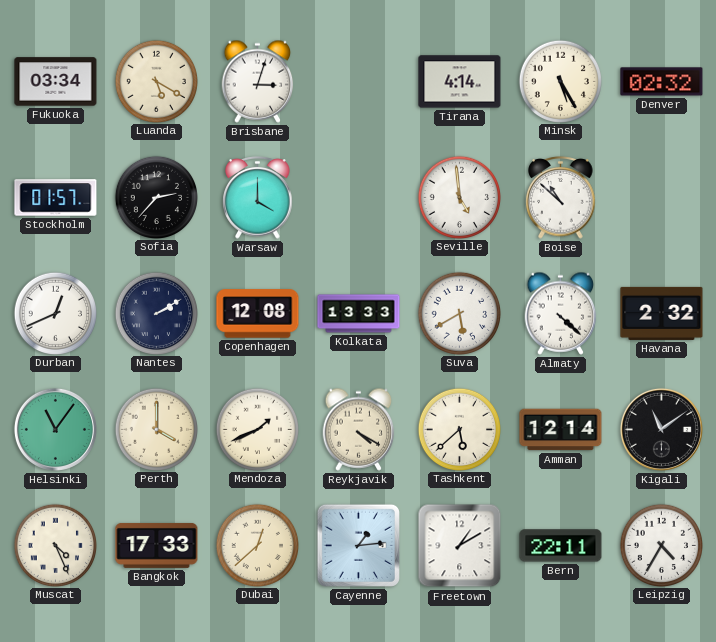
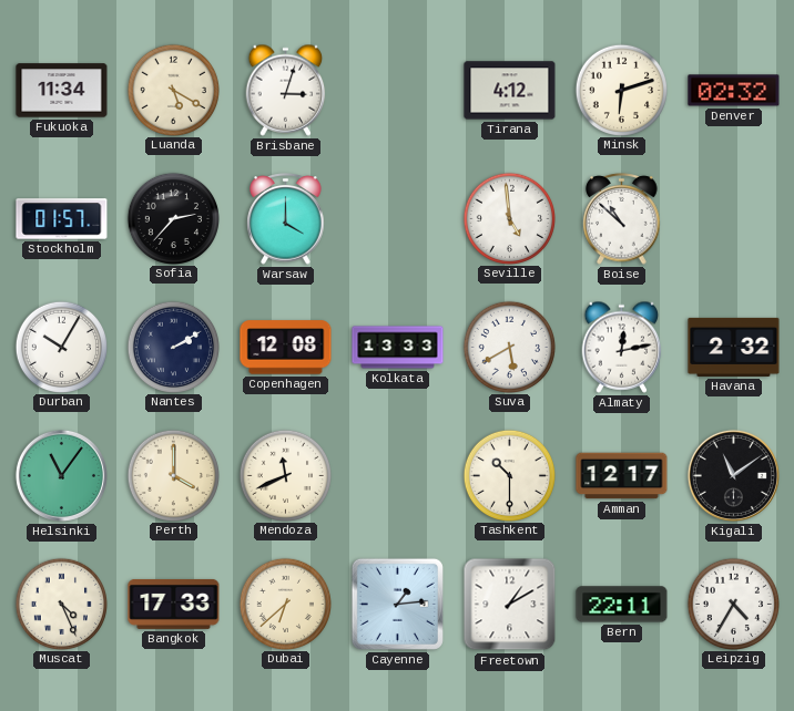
Fukuoka: 03:34 -> 11:34
Tirana: 4:14 -> 4:12
Minsk: 5:25 -> 6:12
Durban: 12:41 -> 10:05
Almaty: 4:22 -> 12:13
Mendoza: 1:41 -> 11:41
Reykjavik: 4:20 -> none
Tashkent: 5:38 -> 10:30
Amman: 12:14 -> 12:17
Dubai: 12:38 -> 6:38
